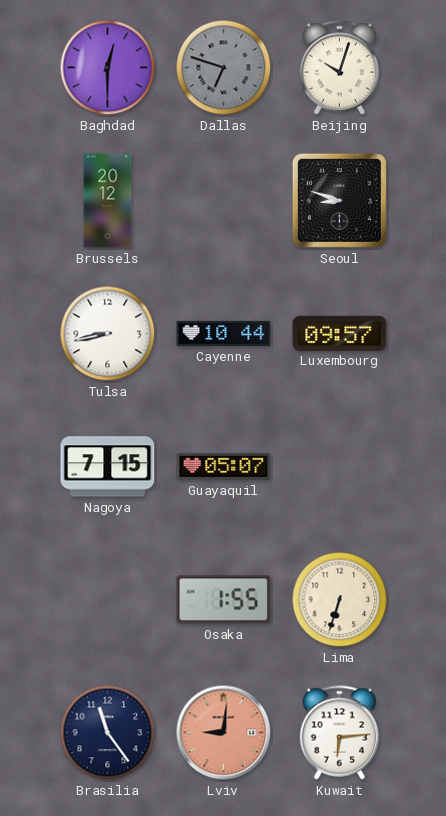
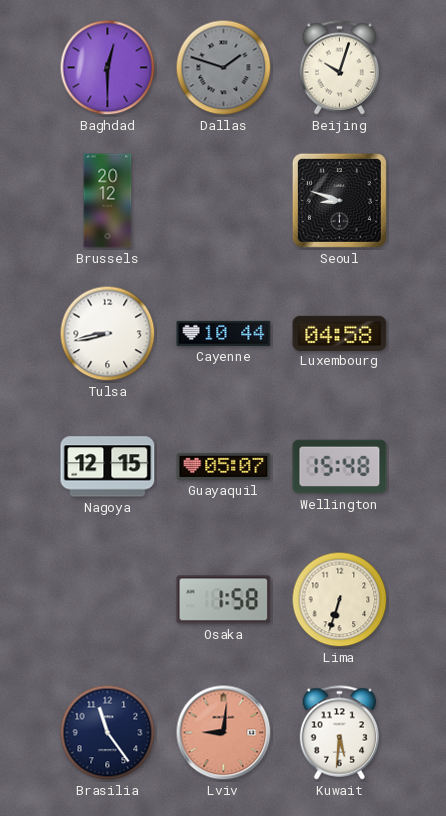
Dallas: 6:48 -> 1:48
Luxembourg: 09:57 -> 04:58
Nagoya: 7:15 -> 12:15
Wellington: none -> 15:48
Osaka: 1:55 -> 1:58
Kuwait: 6:14 -> 5:31
